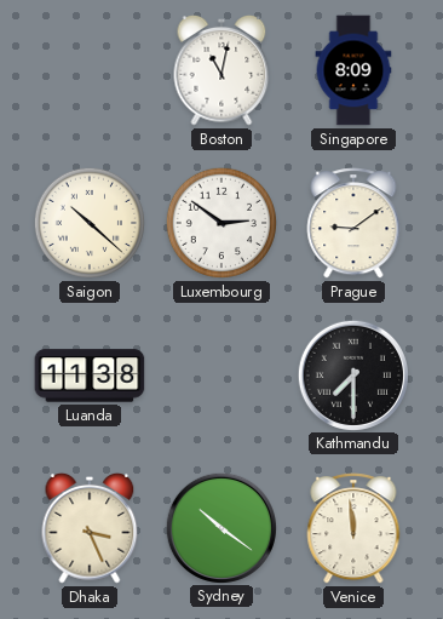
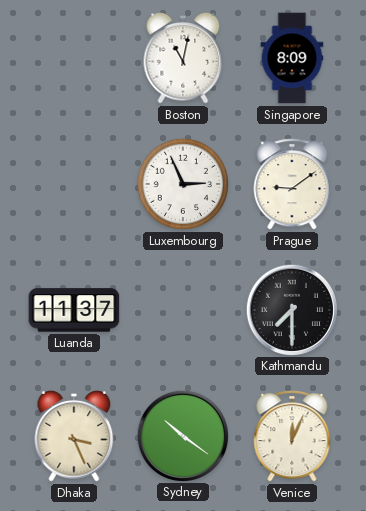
Saigon: 10:22 -> none
Luxembourg: 2:51 -> 2:56
Luanda: 11:38 -> 11:37
Venice: 11:59 -> 12:04
